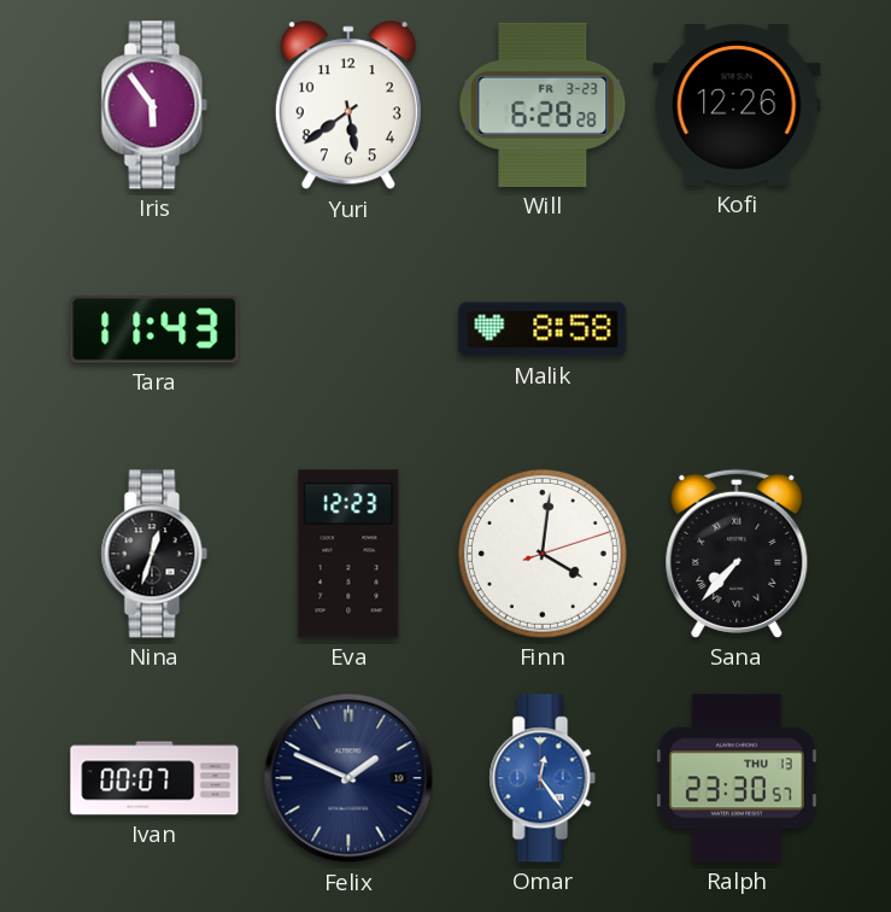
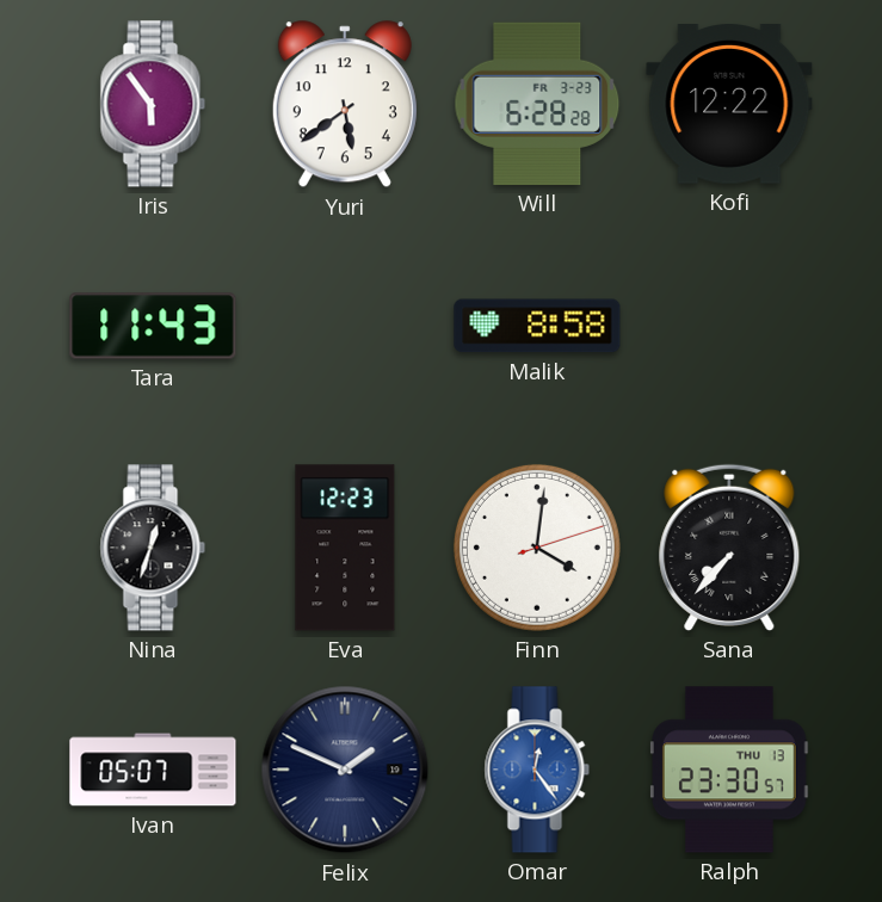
Kofi: 12:26 -> 12:22
Ivan: 00:07 -> 05:07
